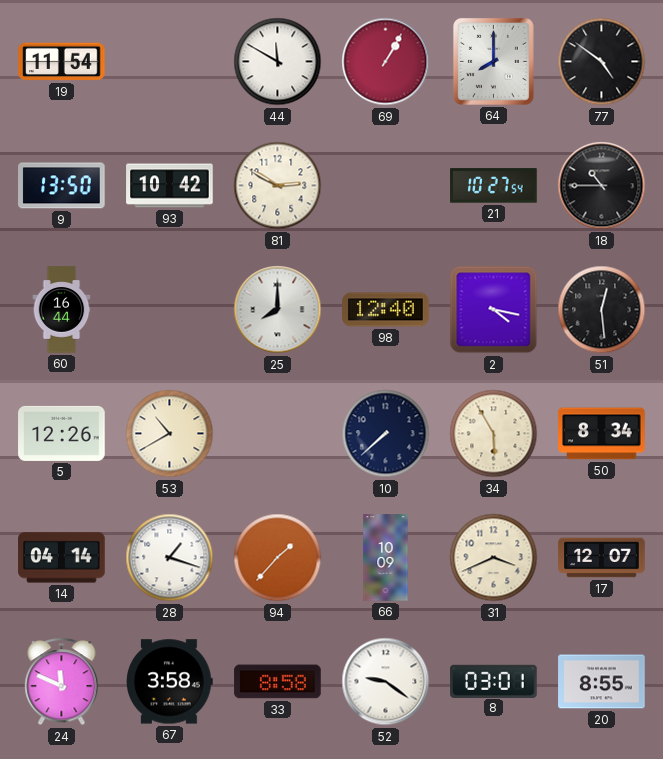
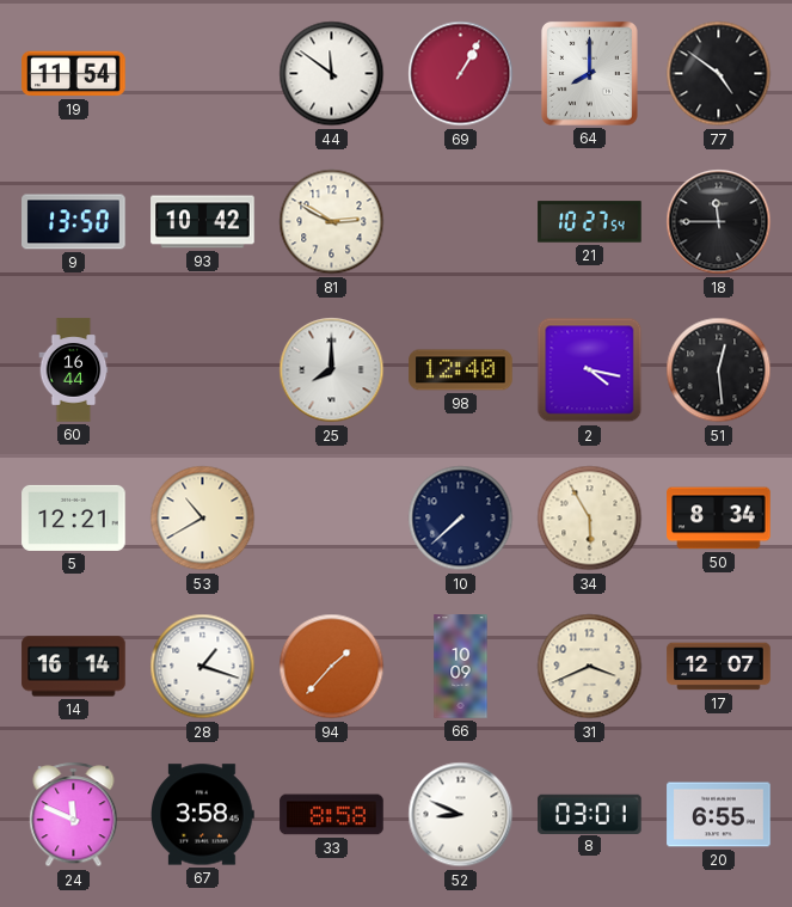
44: 11:50 -> 11:51
18: 10:45 -> 11:45
5: 12:26 -> 12:21
14: 04:14 -> 16:14
52: 9:21 -> 8:49
20: 8:55 -> 6:55
